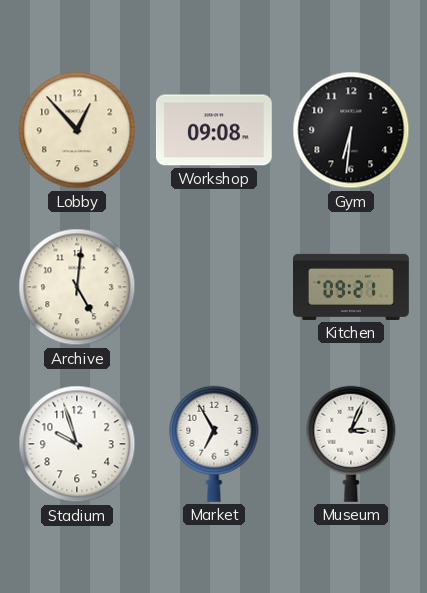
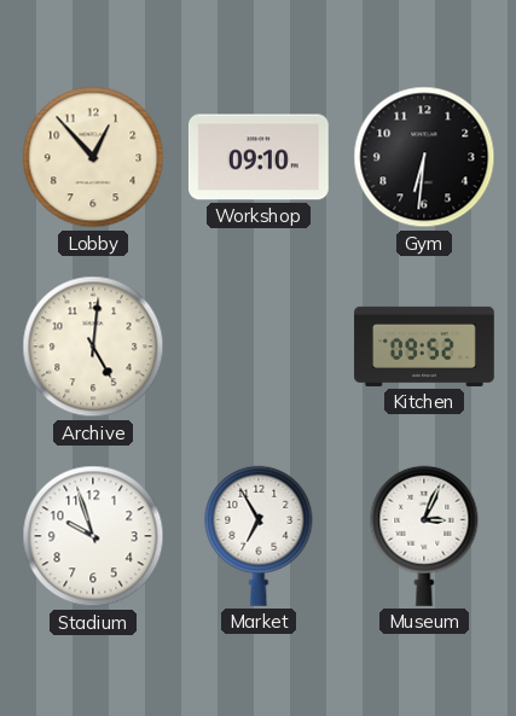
Workshop: 09:08 -> 09:10
Kitchen: 09:21 -> 09:52
